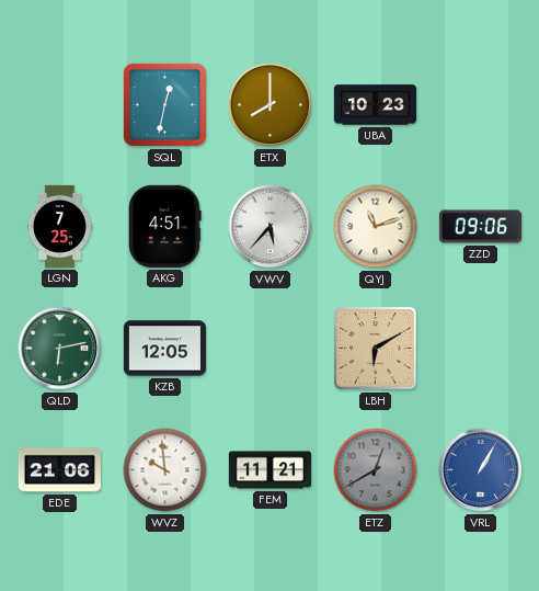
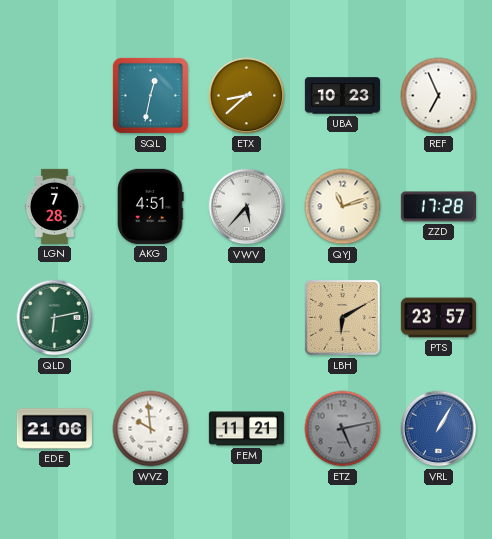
ETX: 8:00 -> 8:38
REF: none -> 6:56
LGN: 7:25 -> 7:28
ZZD: 09:06 -> 17:28
KZB: 12:05 -> none
PTS: none -> 23:57
ETZ: 12:40 -> 5:13
